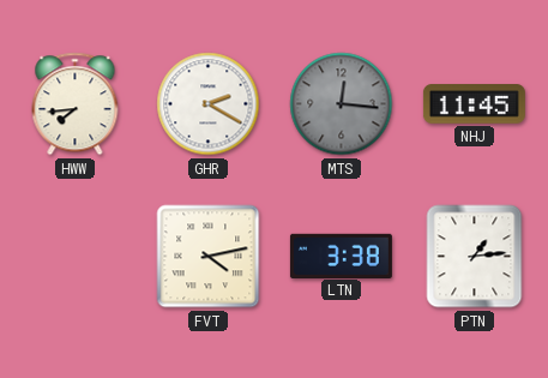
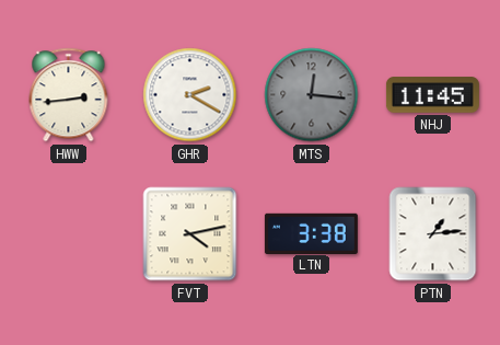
HWW: 7:44 -> 2:44
